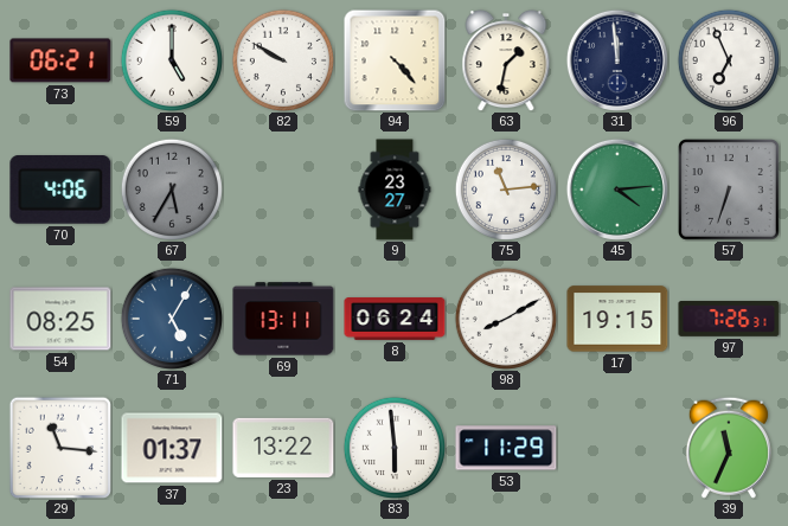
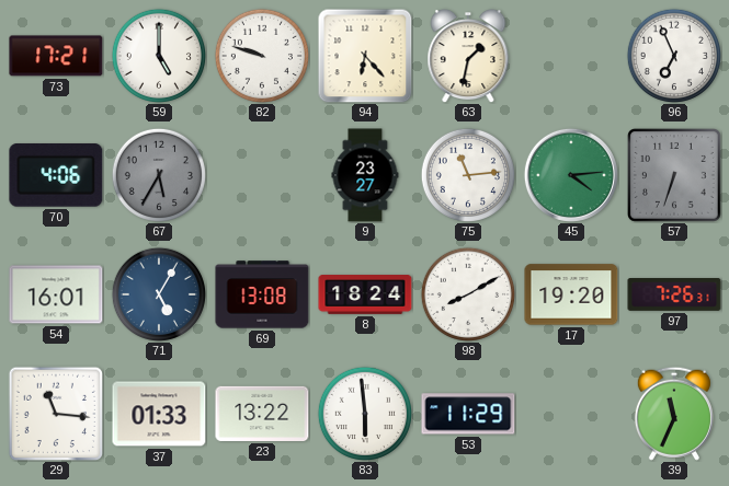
73: 06:21 -> 17:21
82: 9:50 -> 9:48
94: 4:23 -> 6:23
31: 11:59 -> none
54: 08:25 -> 16:01
69: 13:11 -> 13:08
8: 06:24 -> 18:24
17: 19:15 -> 19:20
37: 01:37 -> 01:33
